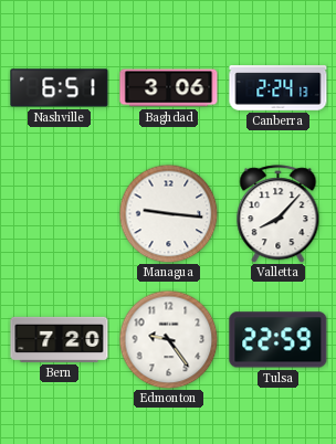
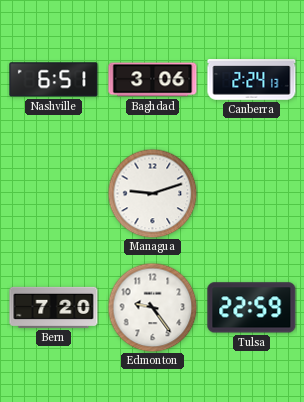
Managua: 9:16 -> 9:12
Valletta: 8:07 -> none
